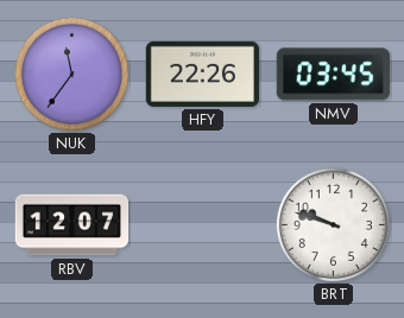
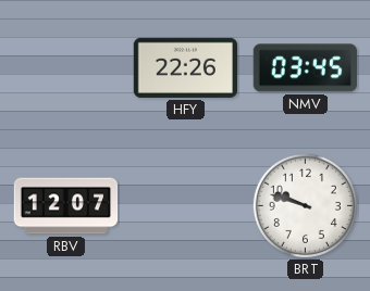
NUK: 11:36 -> none
